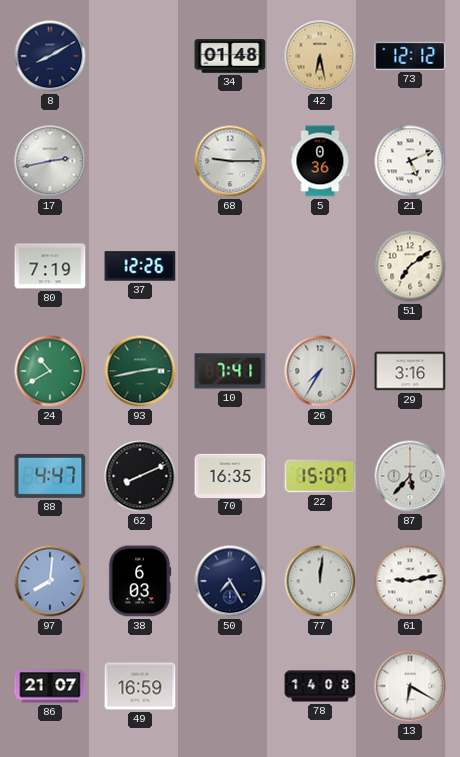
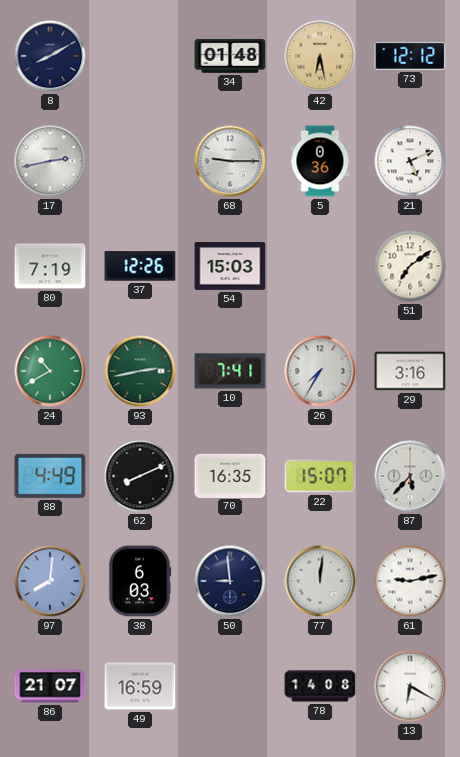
54: none -> 15:03
88: 4:47 -> 4:49
50: 7:25 -> 8:59
